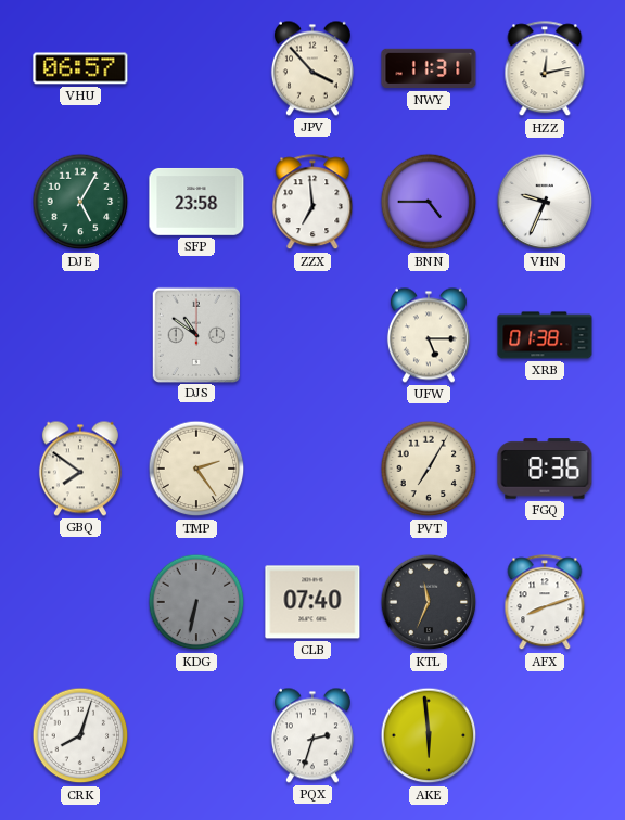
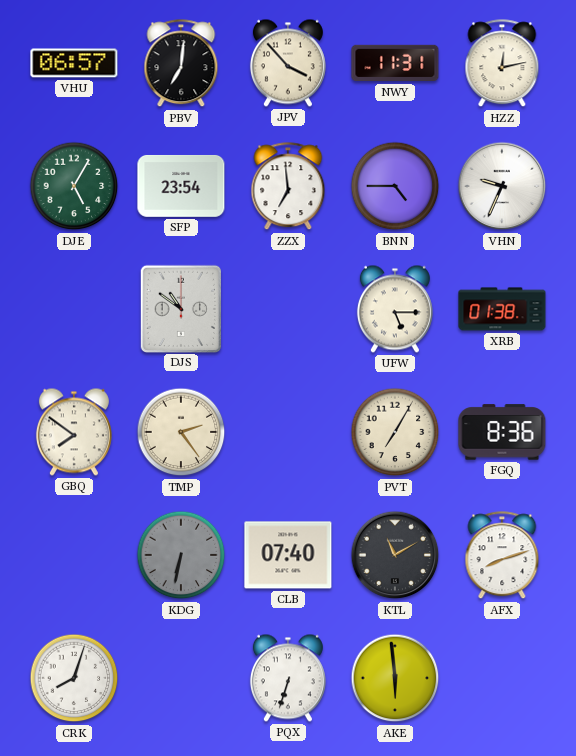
PBV: none -> 7:01
SFP: 23:58 -> 23:54
KTL: 11:34 -> 11:10
PQX: 2:33 -> 6:33
